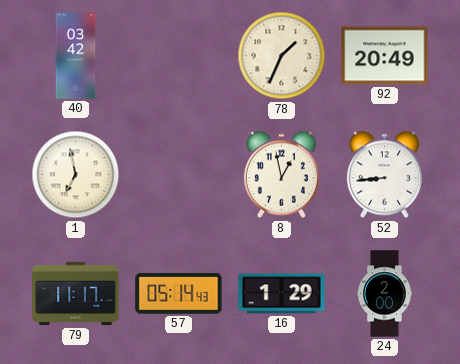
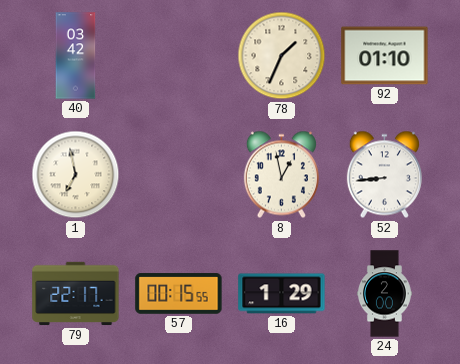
92: 20:49 -> 01:10
79: 11:17 -> 22:17
57: 05:14 -> 00:15
